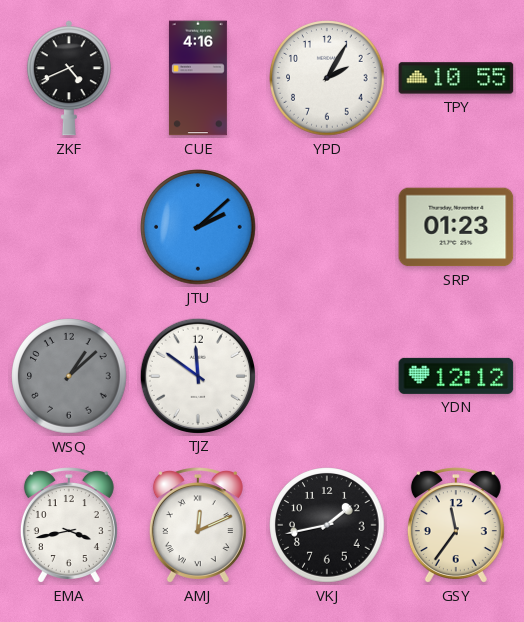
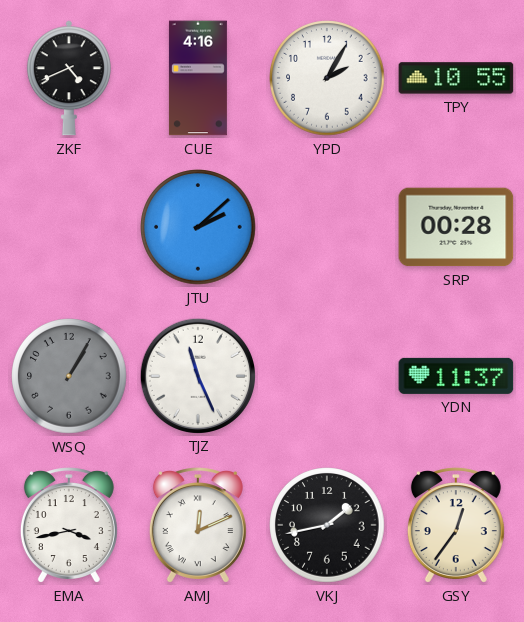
SRP: 01:23 -> 00:28
WSQ: 1:08 -> 1:05
TJZ: 11:51 -> 11:26
YDN: 12:12 -> 11:37
GSY: 11:36 -> 12:36
